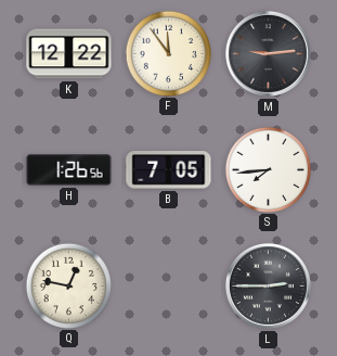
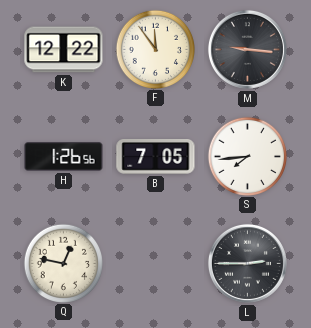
M: 9:14 -> 9:16
